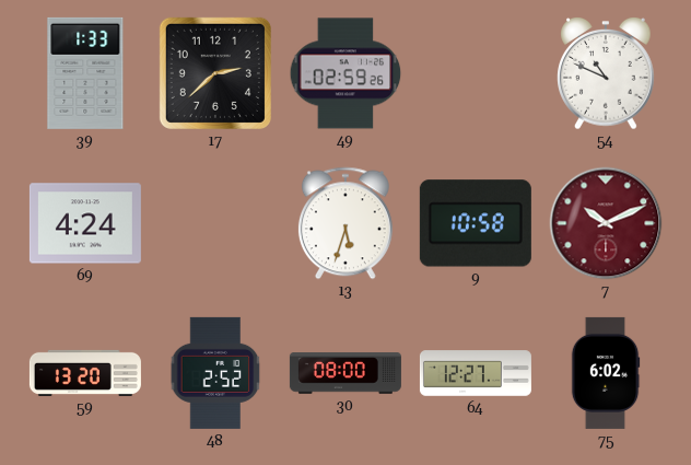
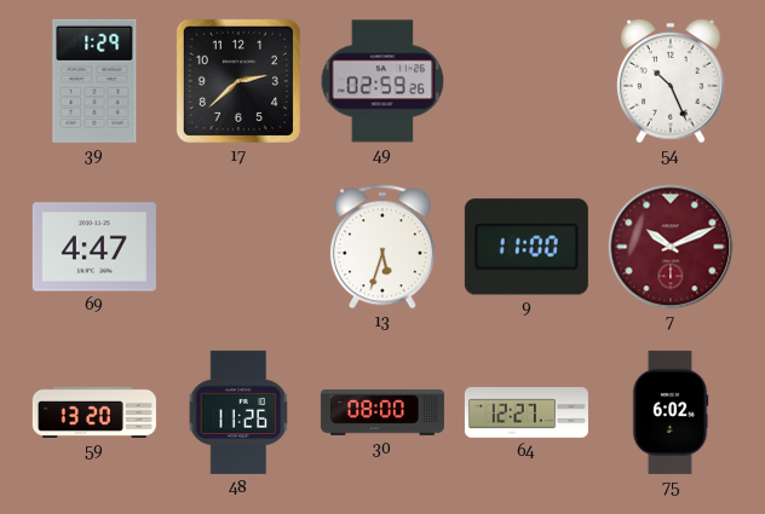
39: 1:33 -> 1:29
54: 10:49 -> 10:26
69: 4:24 -> 4:47
9: 10:58 -> 11:00
48: 2:52 -> 11:26
